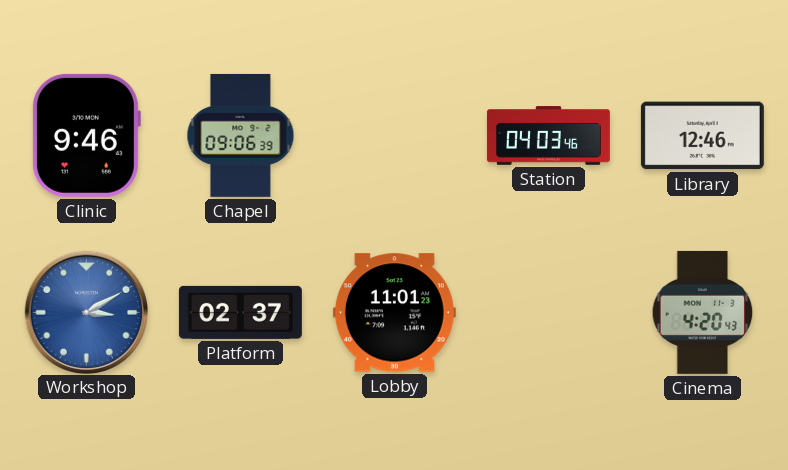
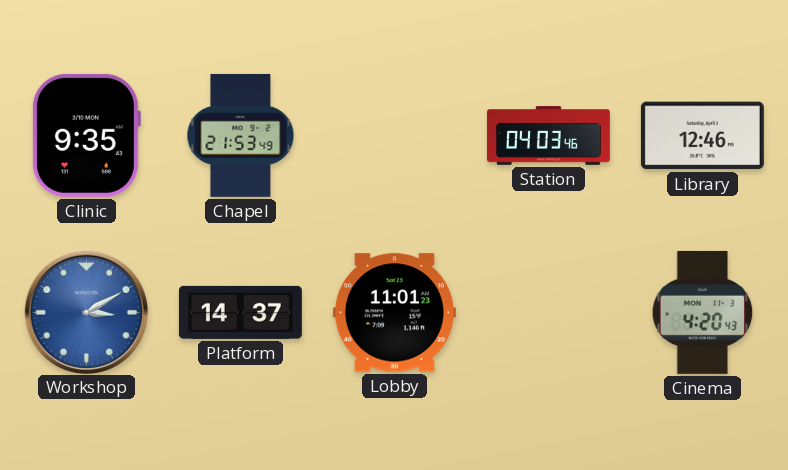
Clinic: 9:46 -> 9:35
Chapel: 09:06 -> 21:53
Platform: 02:37 -> 14:37
